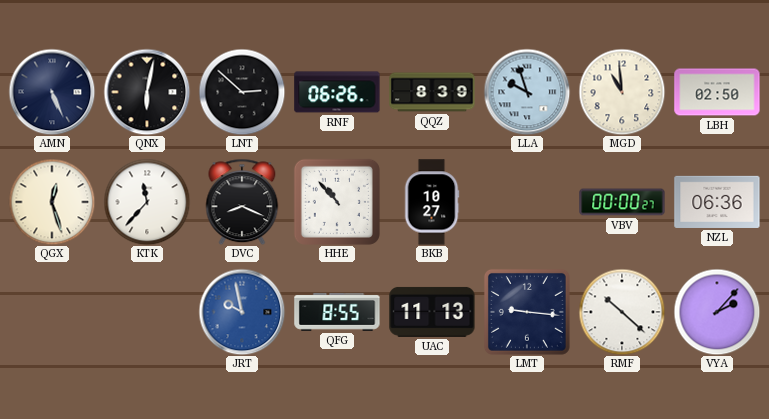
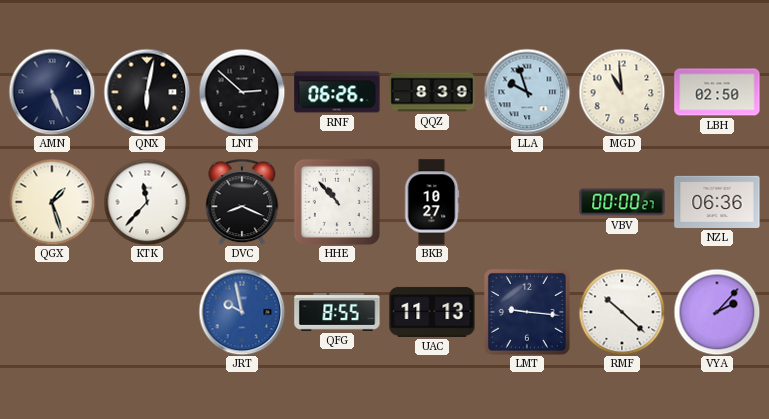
QGX: 12:27 -> 1:27
